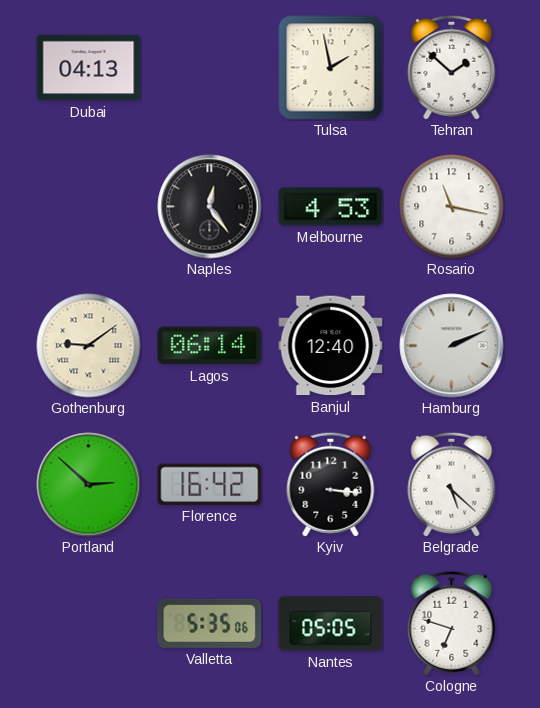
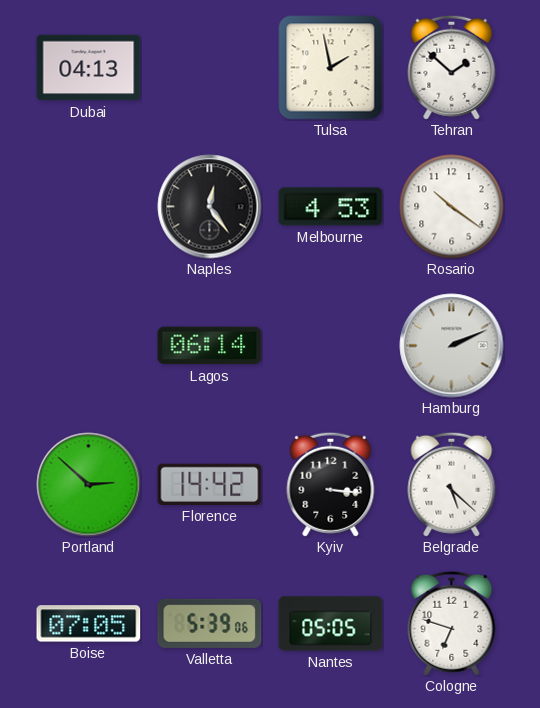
Rosario: 11:17 -> 10:21
Gothenburg: 9:09 -> none
Banjul: 12:40 -> none
Florence: 16:42 -> 14:42
Boise: none -> 07:05
Valletta: 5:35 -> 5:39
